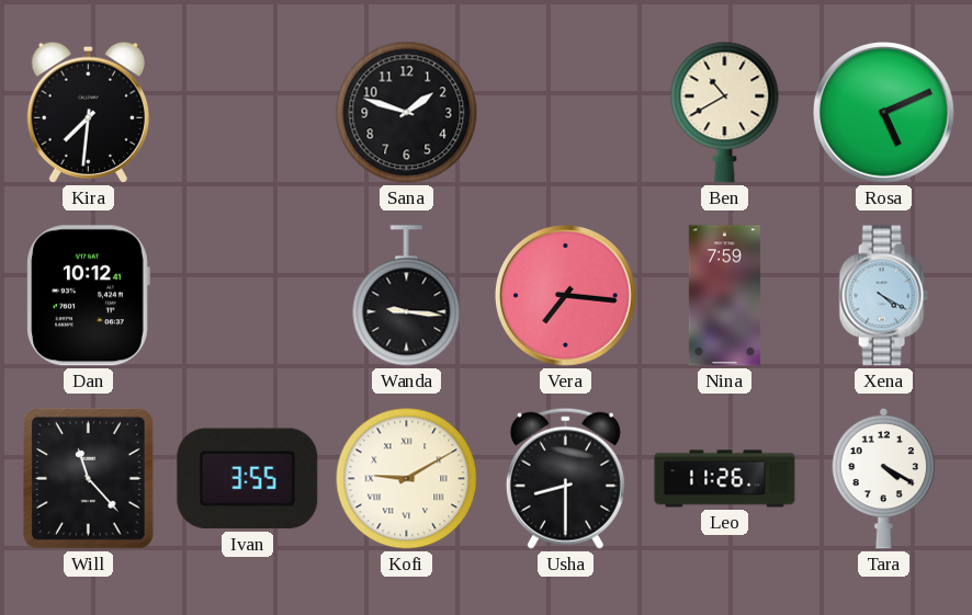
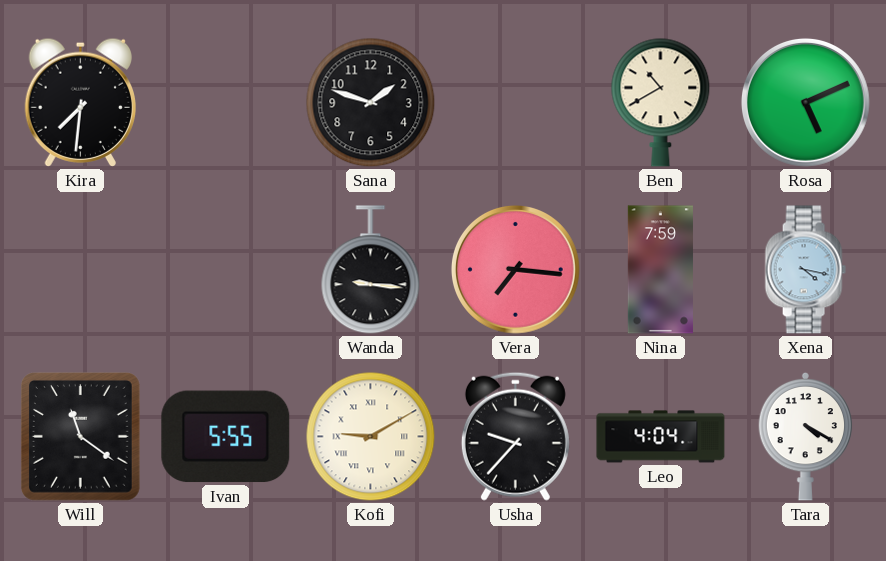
Dan: 10:12 -> none
Xena: 4:20 -> 4:17
Will: 11:23 -> 11:21
Ivan: 3:55 -> 5:55
Usha: 8:30 -> 9:37
Leo: 11:26 -> 4:04
